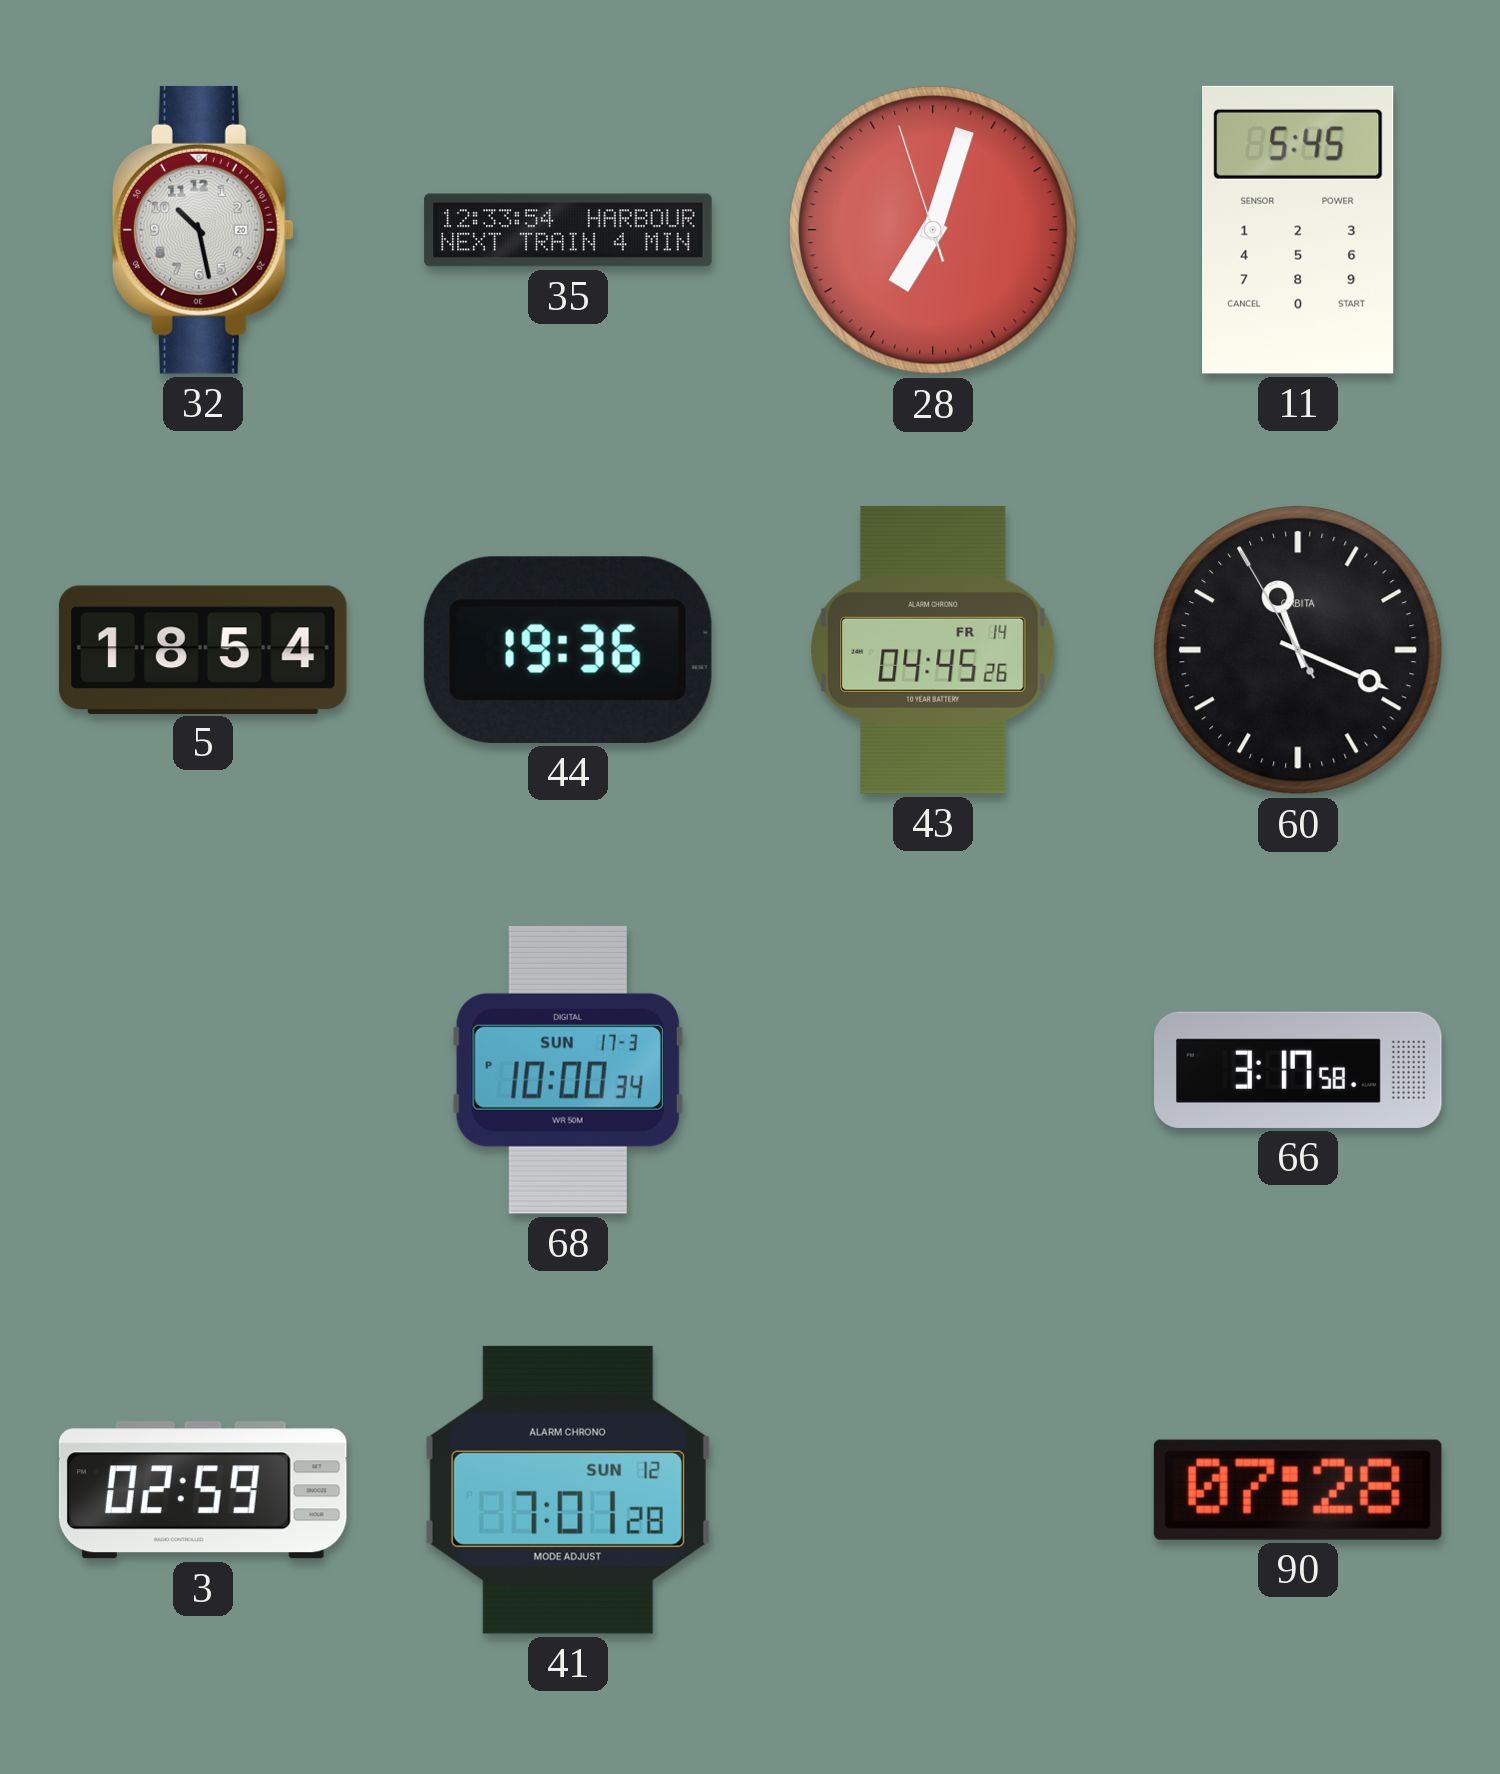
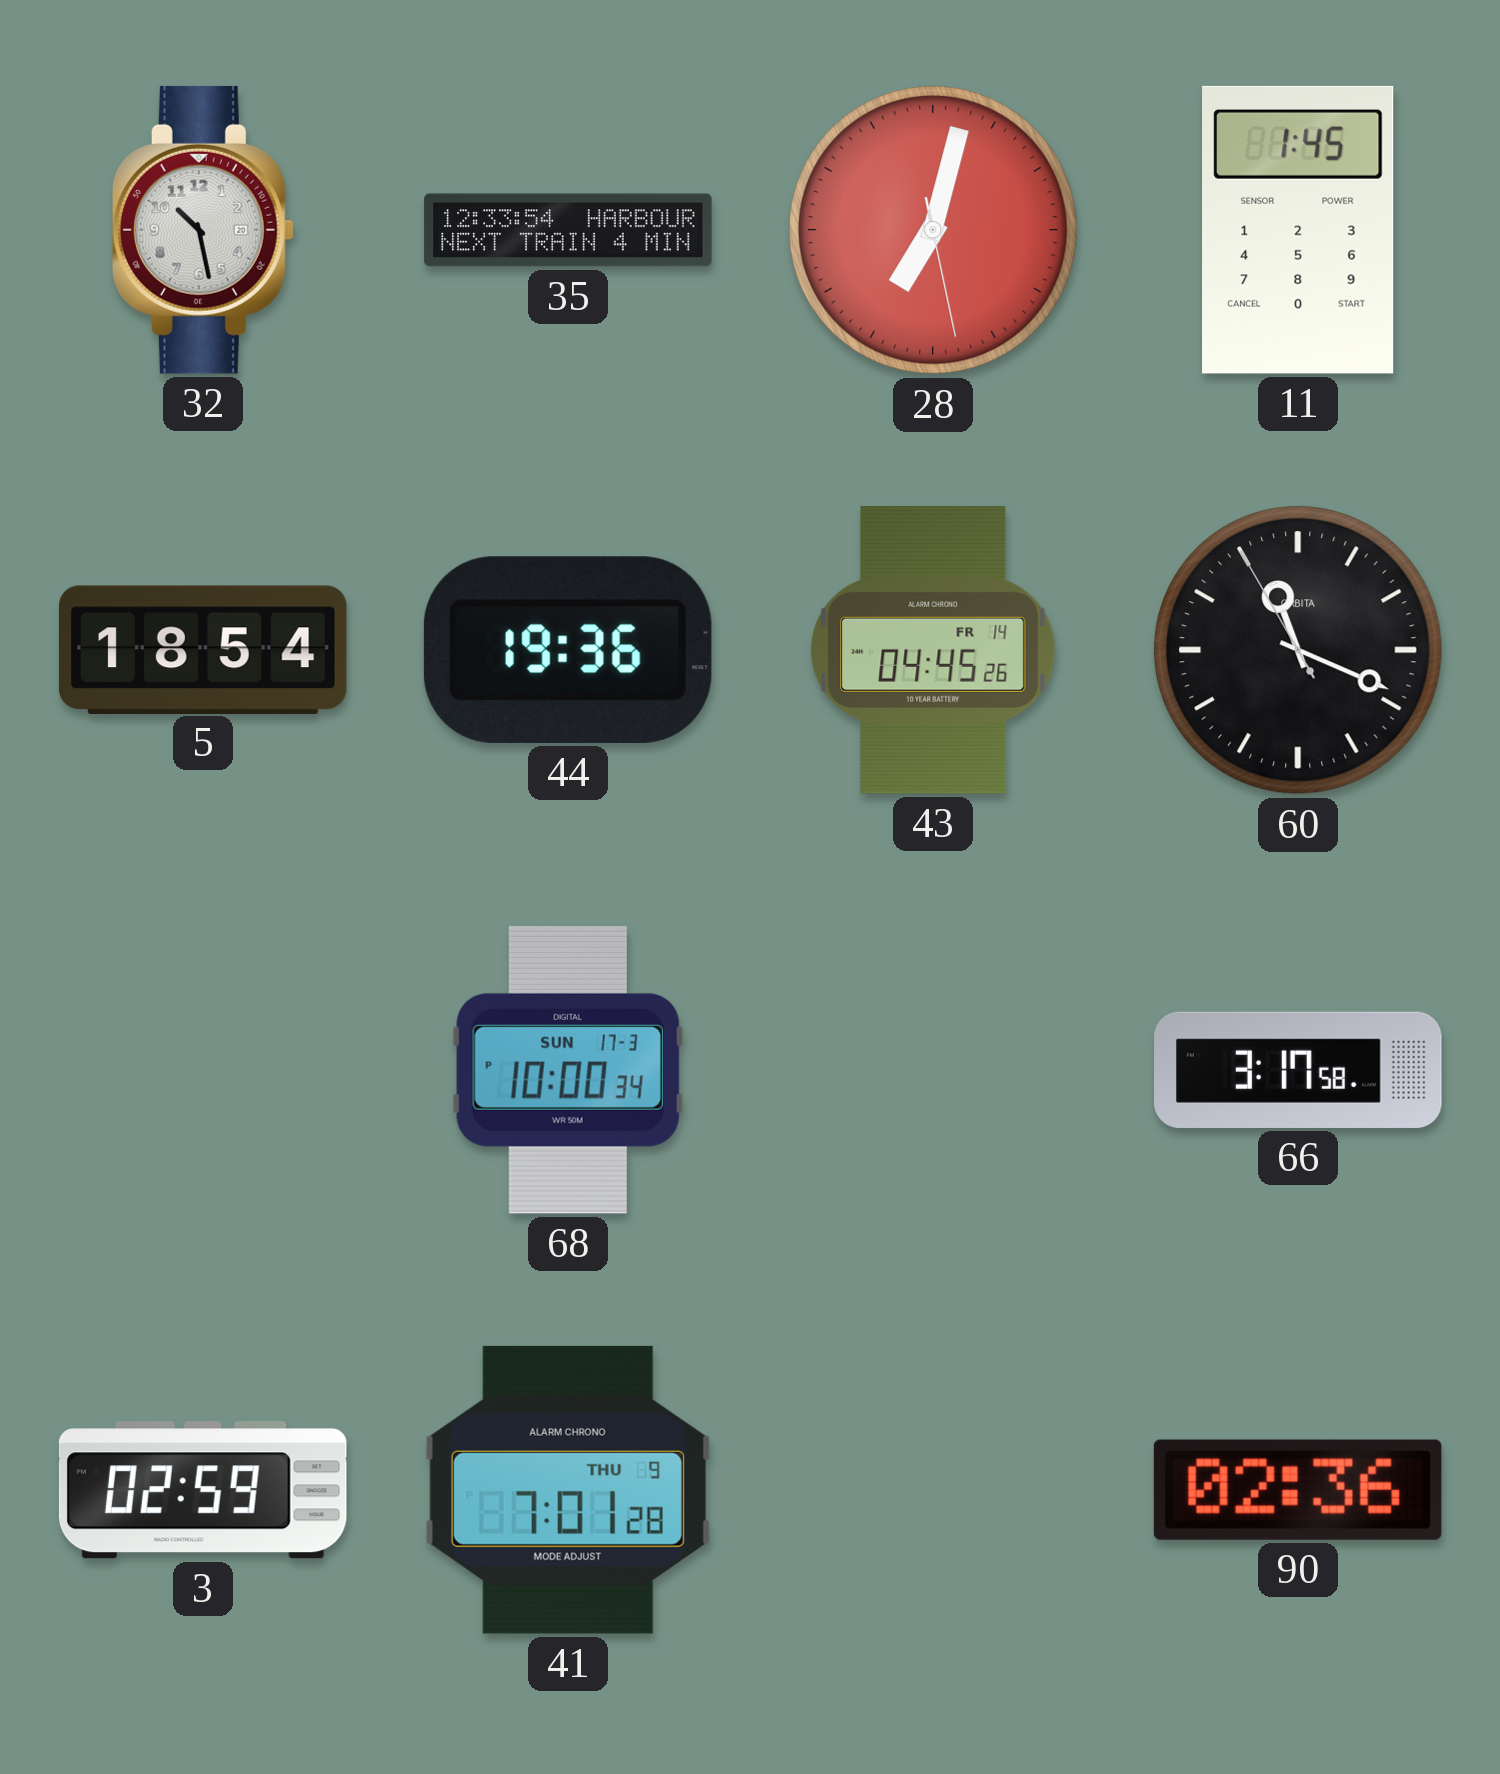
28: 7:02:57 -> 7:02:28
11: 5:45 -> 1:45
41 date: SUN 12 -> THU 9
90: 07:28 -> 02:36
